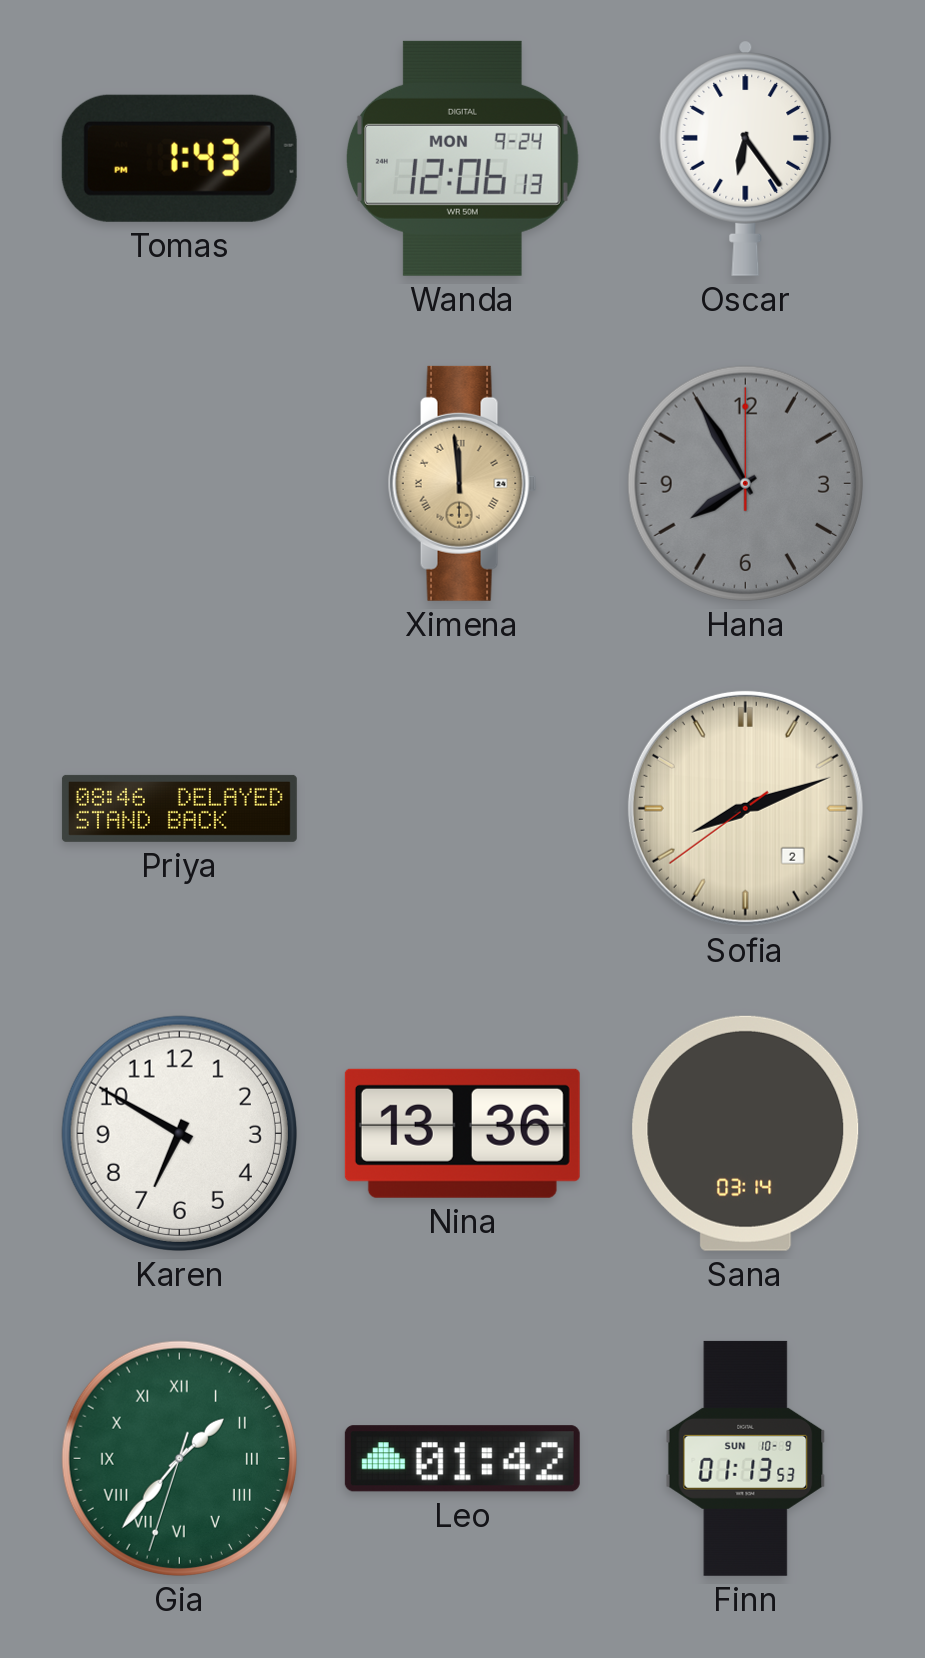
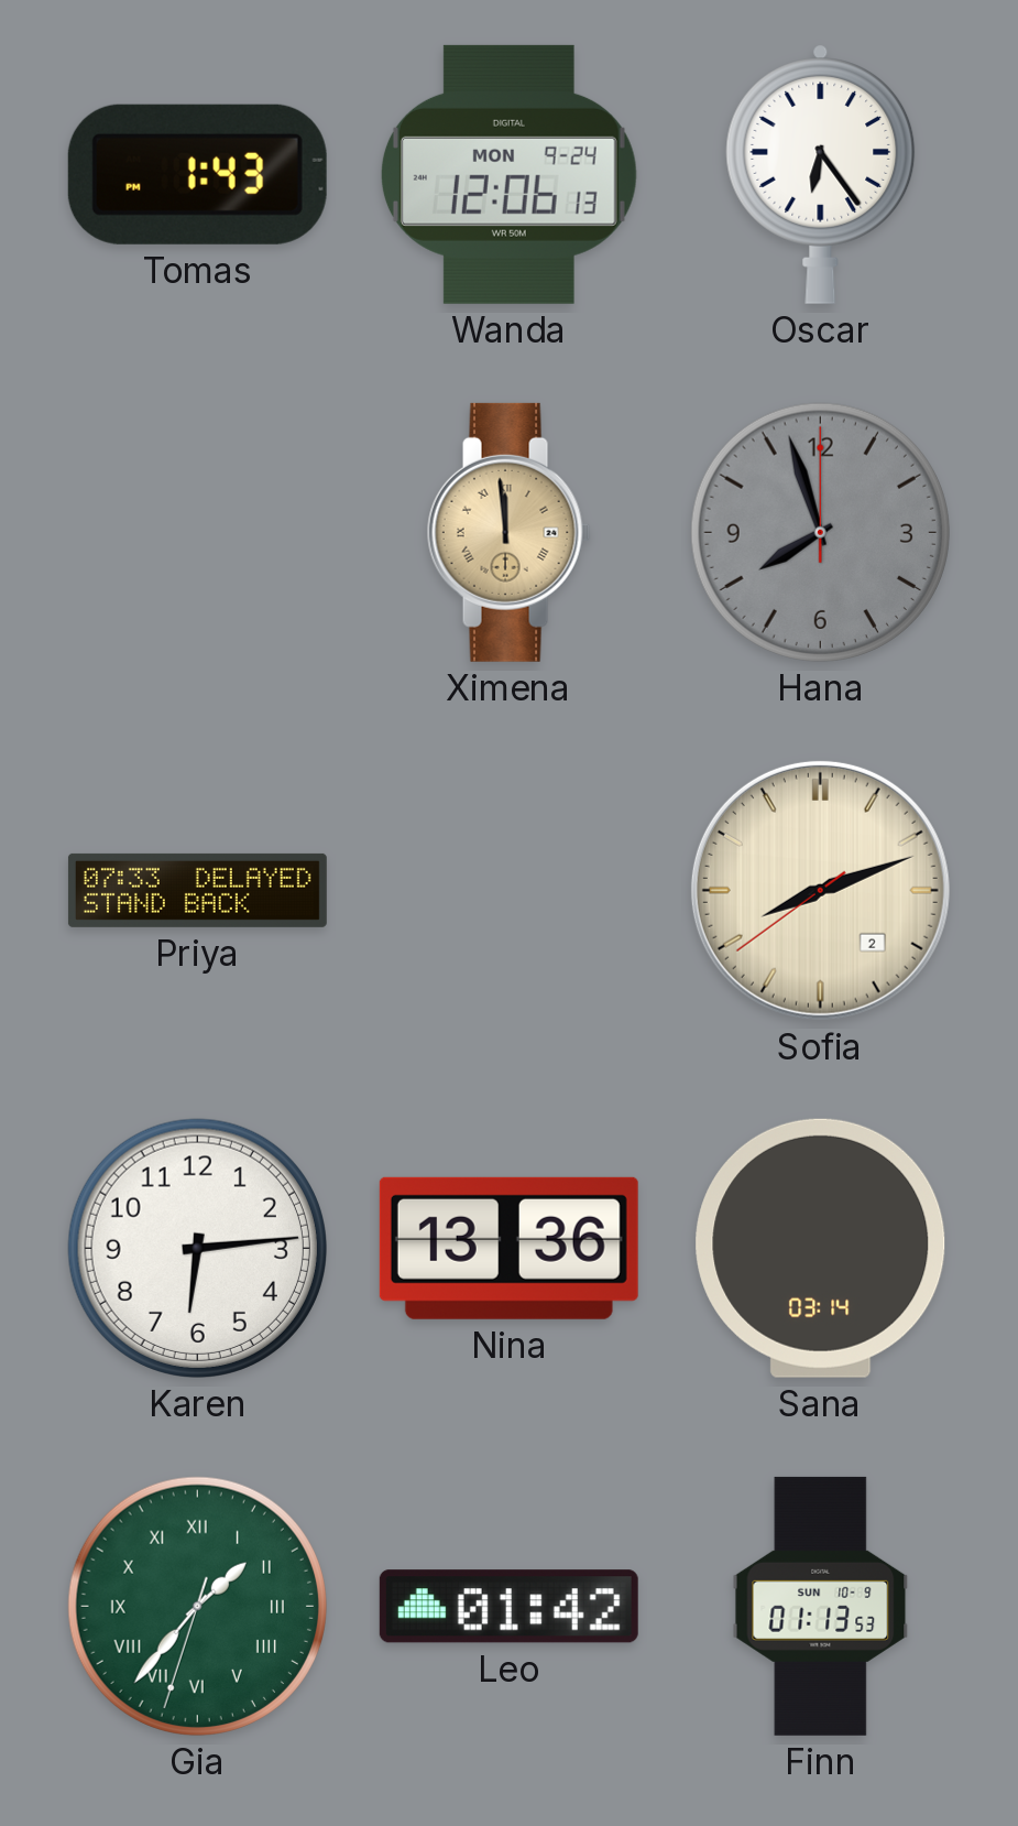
Hana: 7:55 -> 7:57
Priya: 08:46 -> 07:33
Karen: 6:50 -> 6:14
